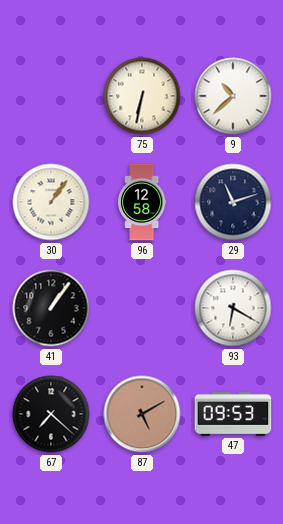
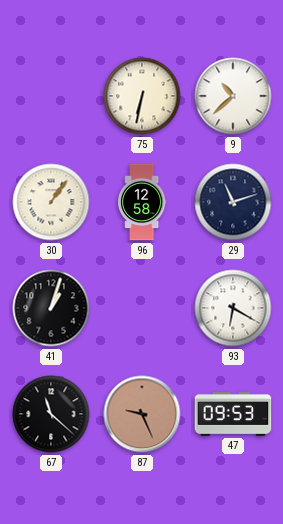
41: 1:06 -> 1:03
67: 7:22 -> 11:22
87: 5:10 -> 9:26
